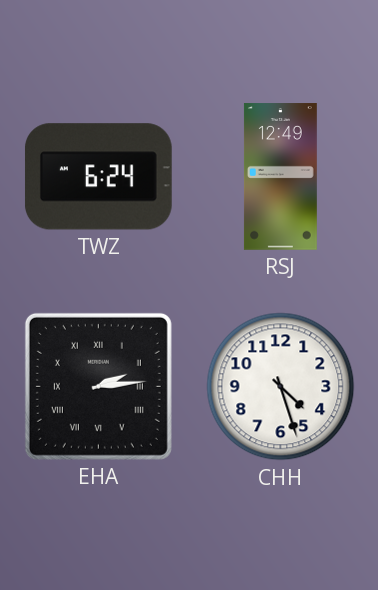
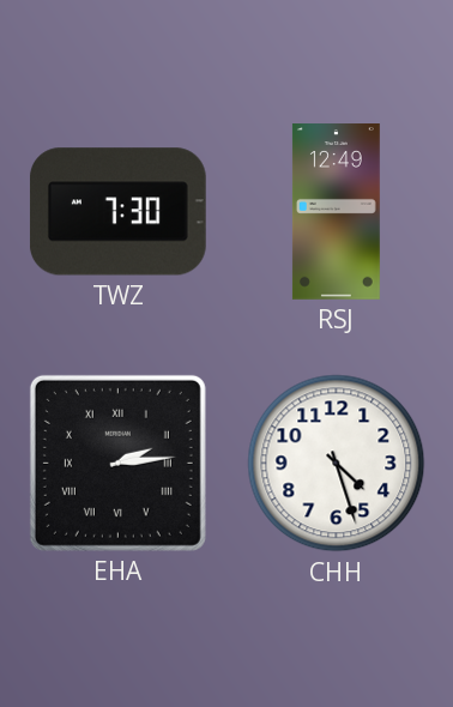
TWZ: 6:24 -> 7:30
